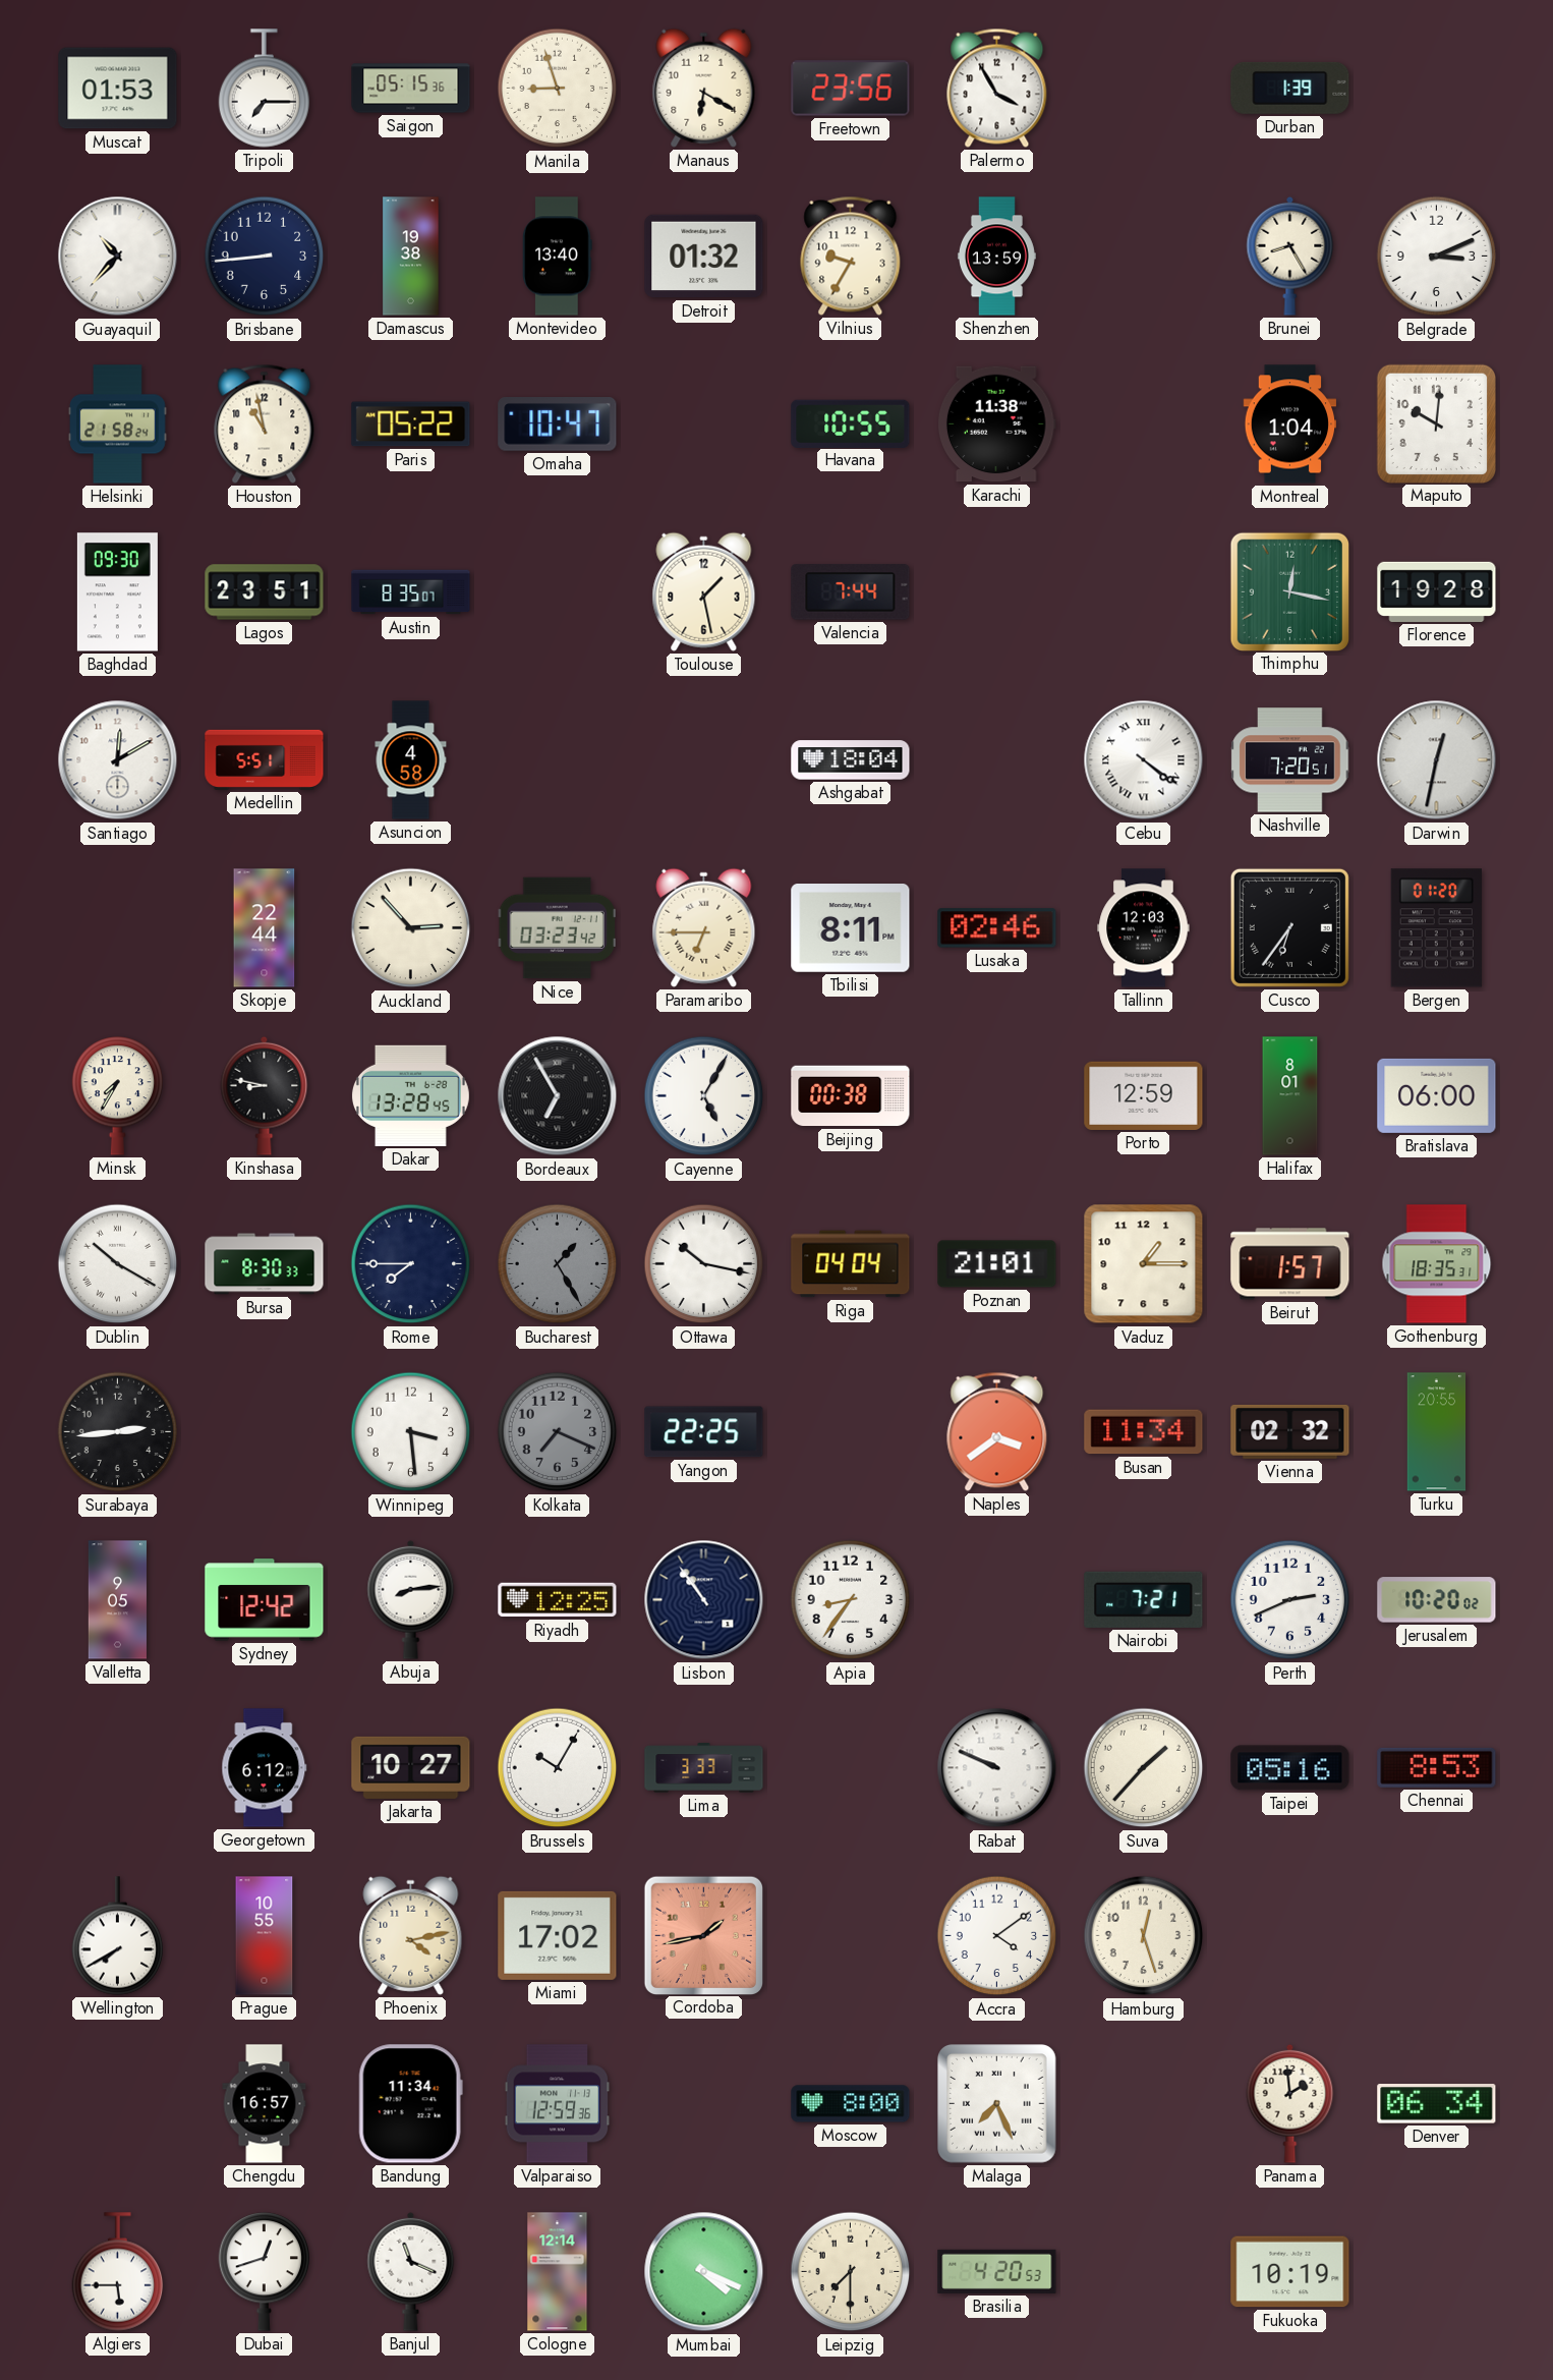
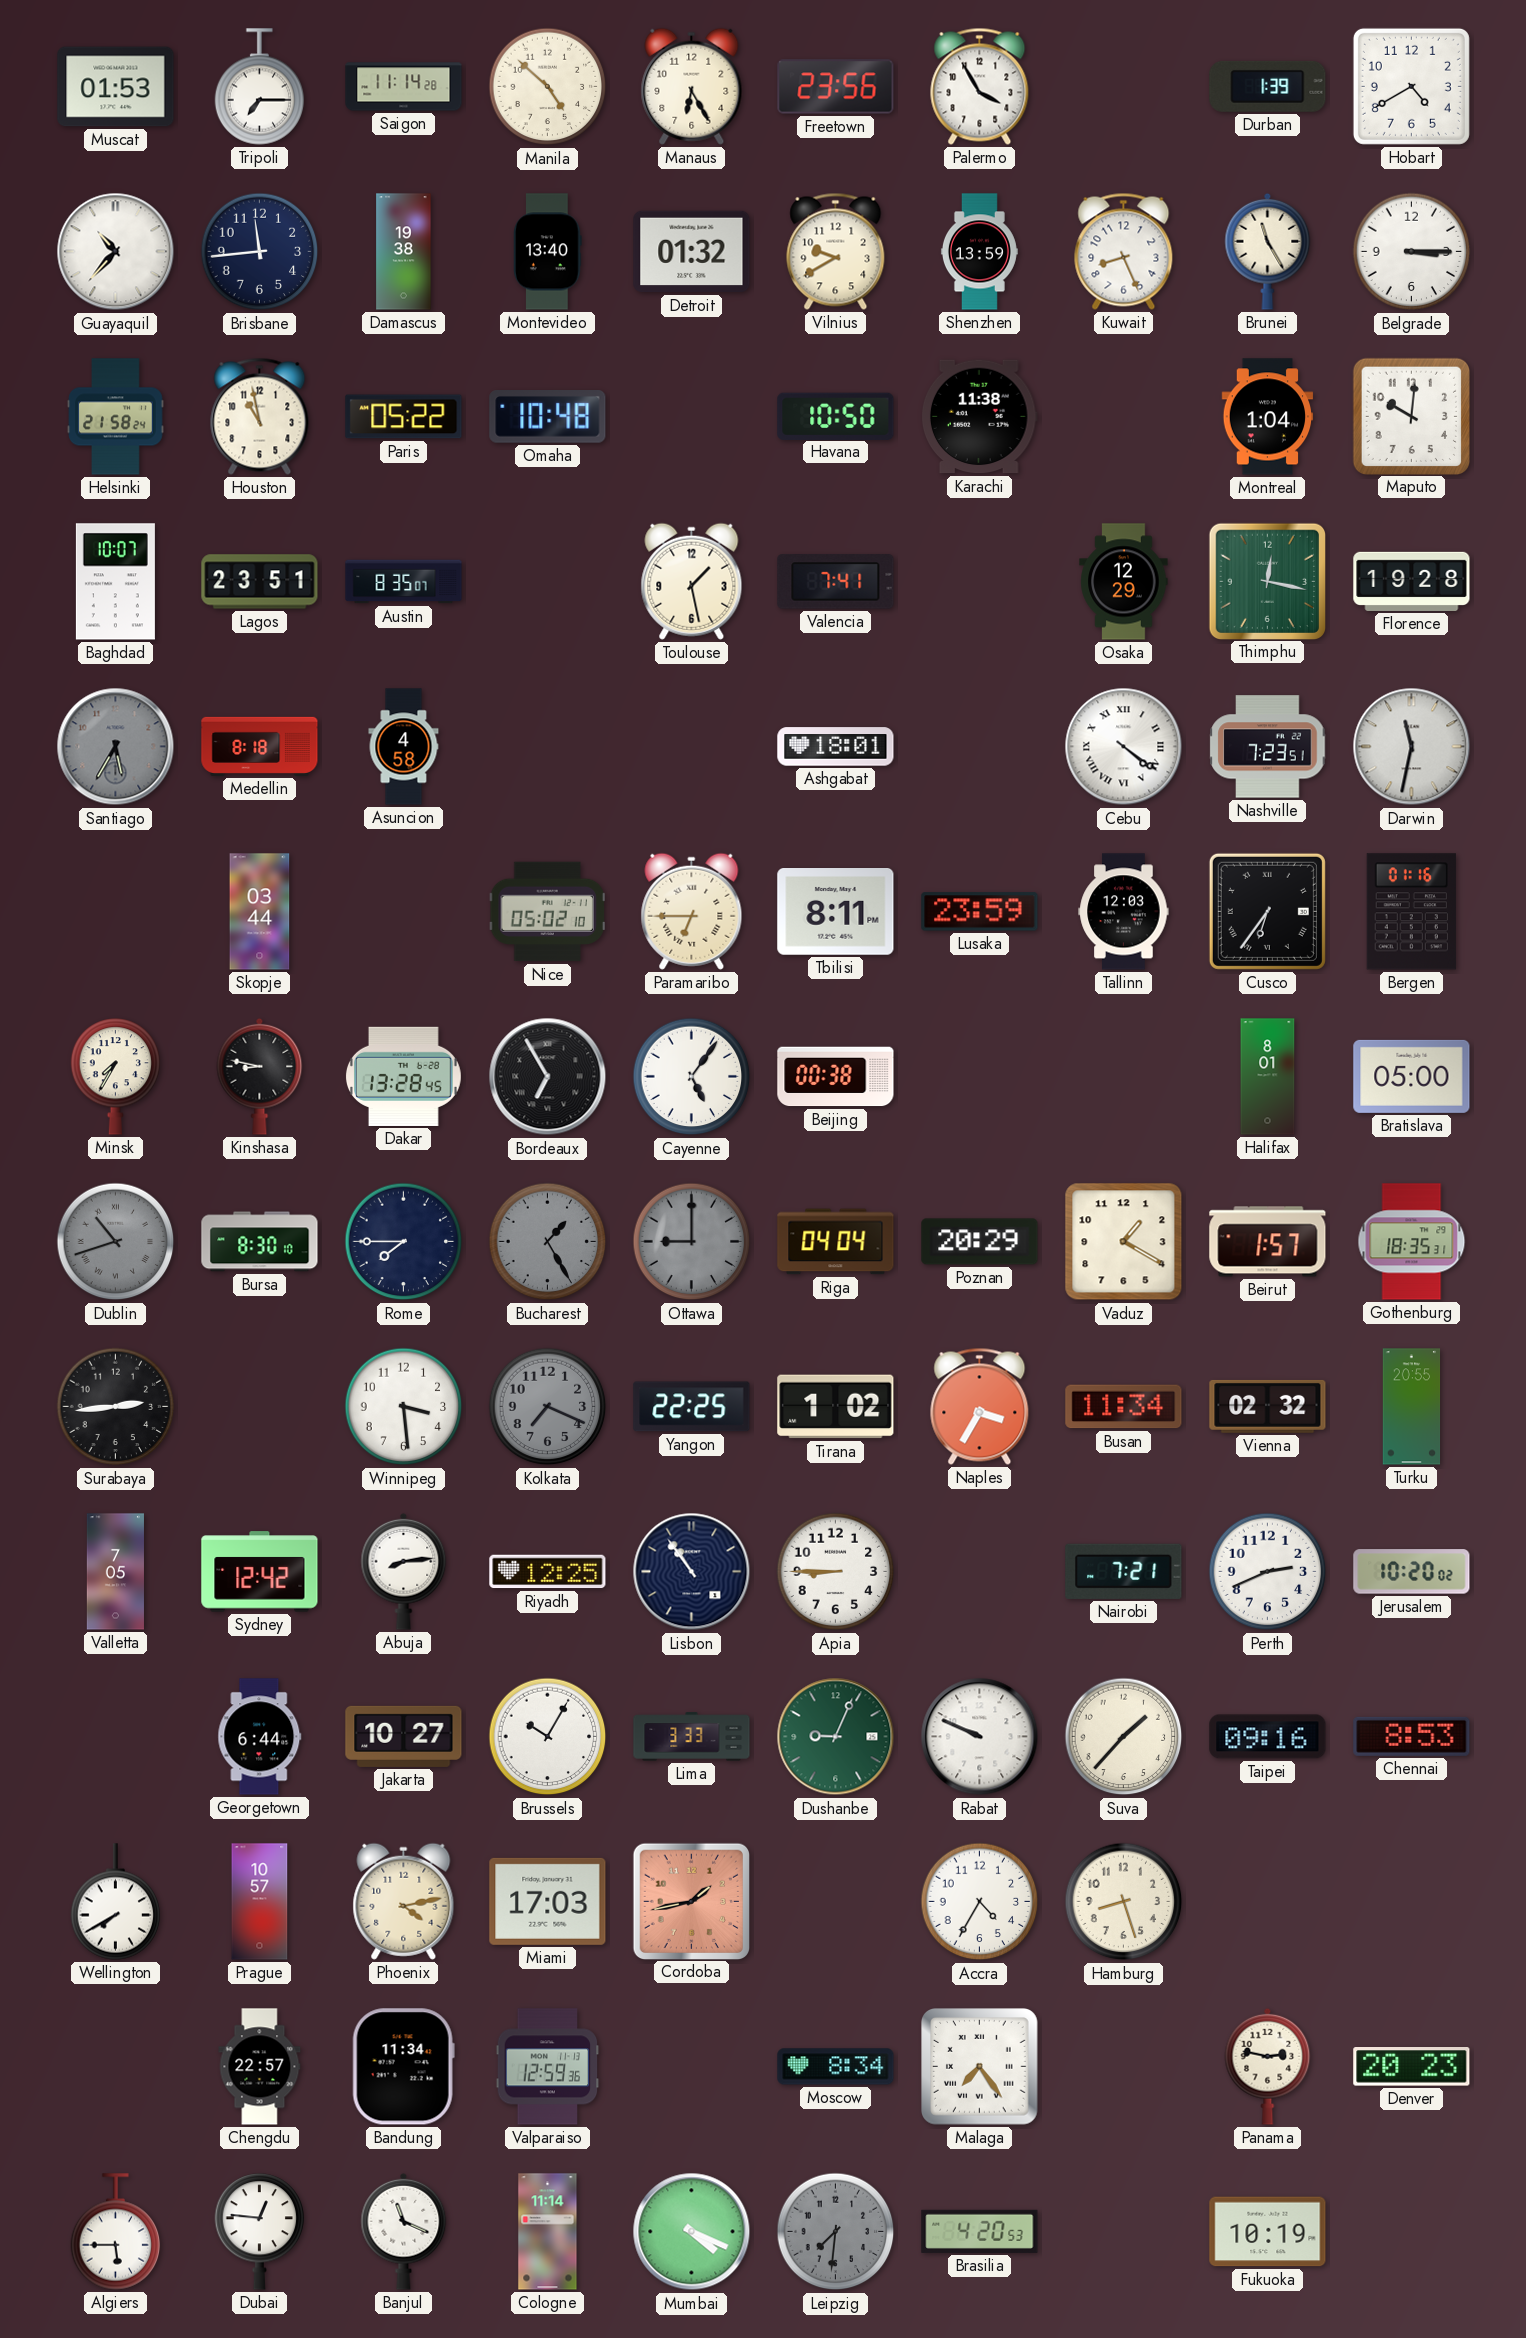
Saigon: 05:15 -> 11:14
Manila: 8:57 -> 4:52
Manaus: 6:20 -> 6:25
Hobart: none -> 4:40
Brisbane: 8:44 -> 11:44
Vilnius: 9:35 -> 9:40
Kuwait: none -> 8:26
Brunei: 8:25 -> 11:25
Belgrade: 3:11 -> 3:15
Omaha: 10:47 -> 10:48
Havana: 10:55 -> 10:50
Baghdad: 09:30 -> 10:07
Valencia: 7:44 -> 7:41
Osaka: none -> 12:29
Santiago: 12:10 -> 5:35
Santiago dial: white -> grey
Medellin: 5:51 -> 8:18
Ashgabat: 18:04 -> 18:01
Nashville: 7:20 -> 7:23
Darwin: 12:32 -> 11:32
Skopje: 22:44 -> 03:44
Auckland: 2:53 -> none
Nice: 03:23 -> 05:02
Lusaka: 02:46 -> 23:59
Bergen: 01:20 -> 01:16
Cayenne: 5:05 -> 5:06
Porto: 12:59 -> none
Bratislava: 06:00 -> 05:00
Dublin: 10:20 -> 10:42
Dublin dial: white -> grey
Bursa: 8:30:33 -> 8:30:10
Ottawa: 10:17 -> 9:00
Ottawa dial: white -> grey
Poznan: 21:01 -> 20:29
Vaduz: 1:15 -> 1:20
Tirana: none -> 1:02
Naples: 3:39 -> 3:35
Valletta: 9:05 -> 7:05
Apia: 8:36 -> 8:45
Georgetown: 6:12 -> 6:44
Dushanbe: none -> 9:04
Taipei: 05:16 -> 09:16
Prague: 10:55 -> 10:57
Miami: 17:02 -> 17:03
Accra: 4:09 -> 4:35
Hamburg: 12:27 -> 8:27
Chengdu: 16:57 -> 22:57
Moscow: 8:00 -> 8:34
Malaga: 7:26 -> 7:24
Panama: 1:59 -> 2:47
Denver: 06:34 -> 20:23
Dubai: 12:42 -> 12:46
Cologne: 12:14 -> 11:14
Leipzig: 7:30 -> 7:31
Leipzig dial: cream -> grey
